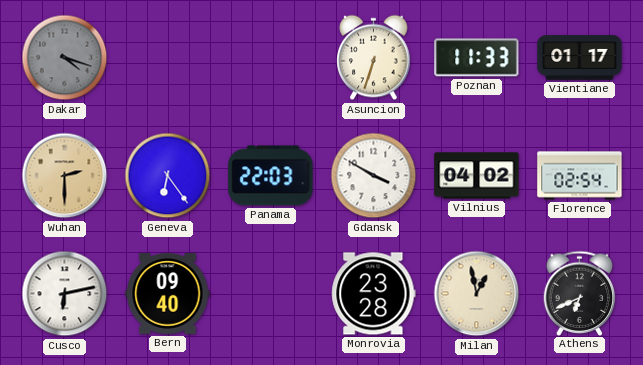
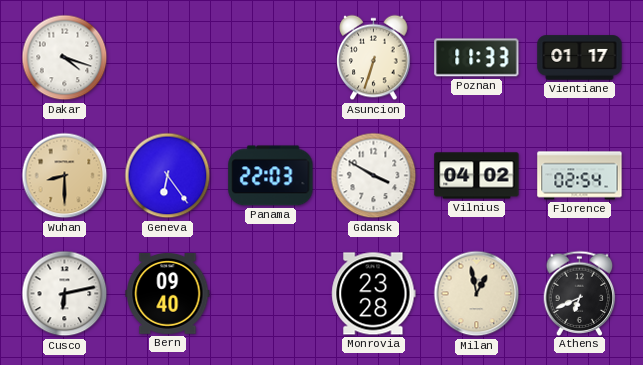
Dakar dial: grey -> white
Wuhan: 2:30 -> 8:30
